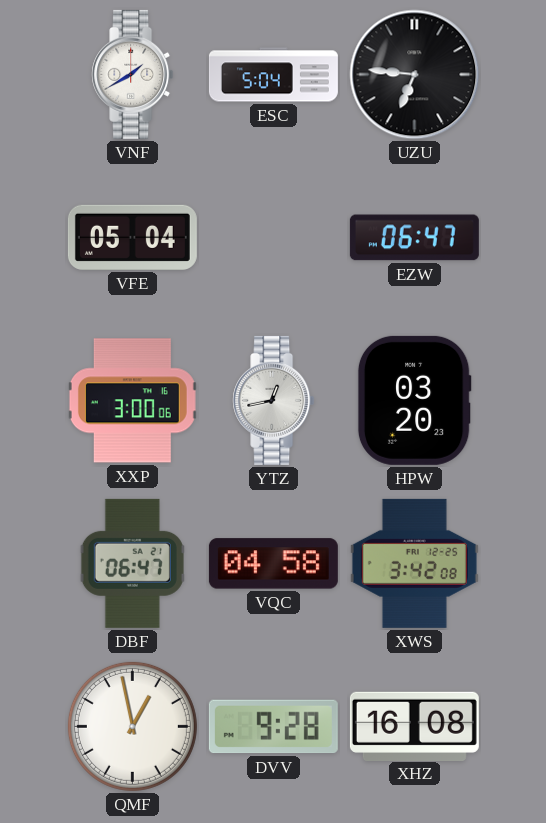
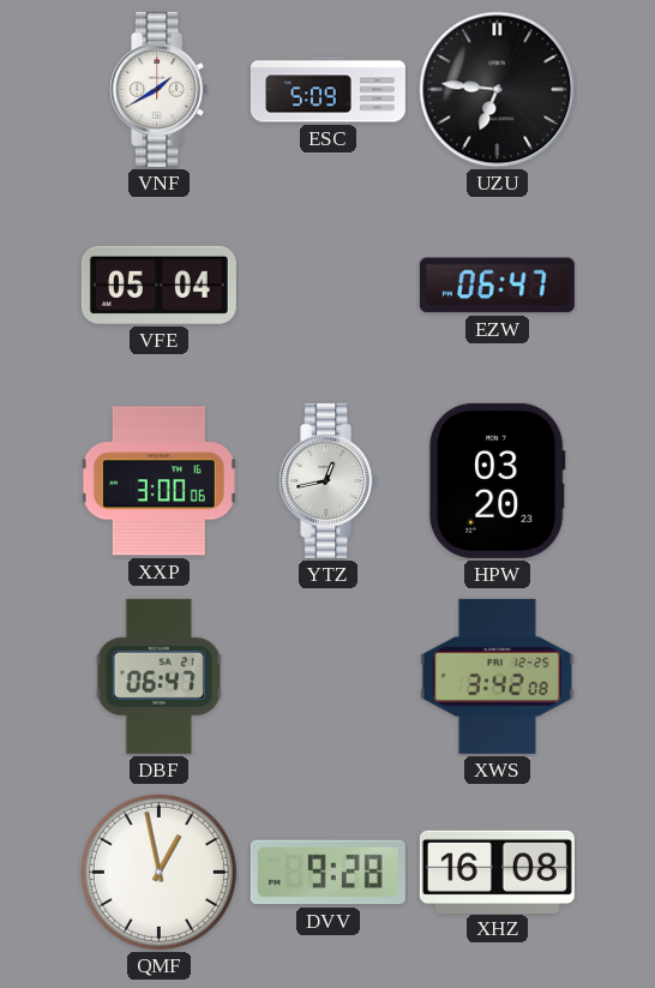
ESC: 5:04 -> 5:09
VQC: 04:58 -> none
